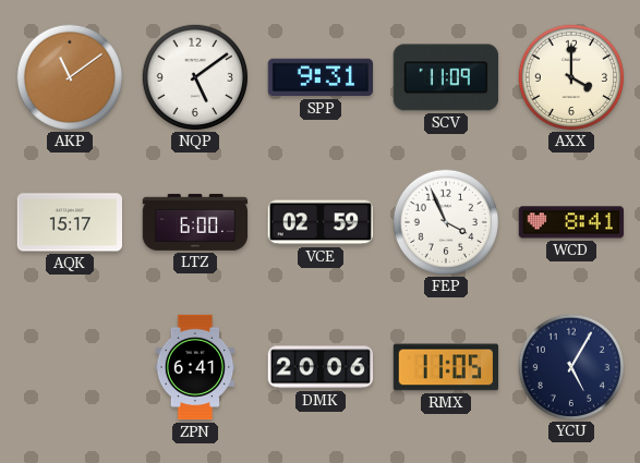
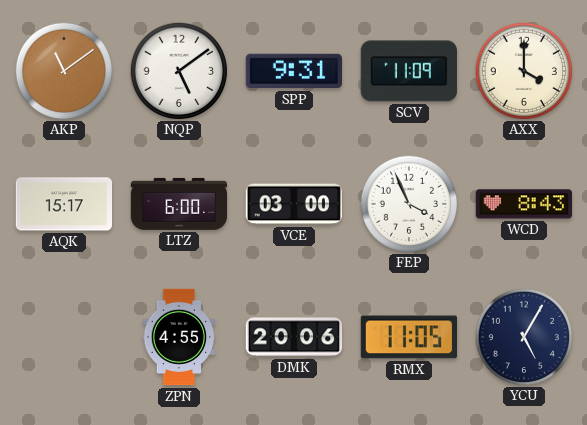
VCE: 02:59 -> 03:00
WCD: 8:41 -> 8:43
ZPN: 6:41 -> 4:55
